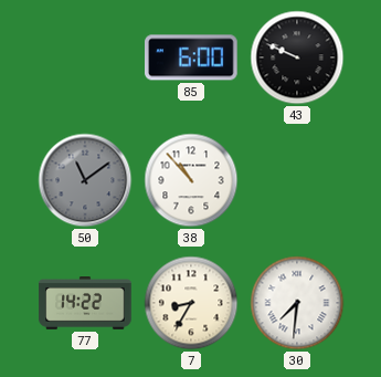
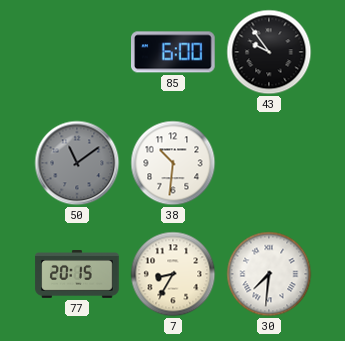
43: 9:49 -> 9:54
38: 10:53 -> 10:31
77: 14:22 -> 20:15
